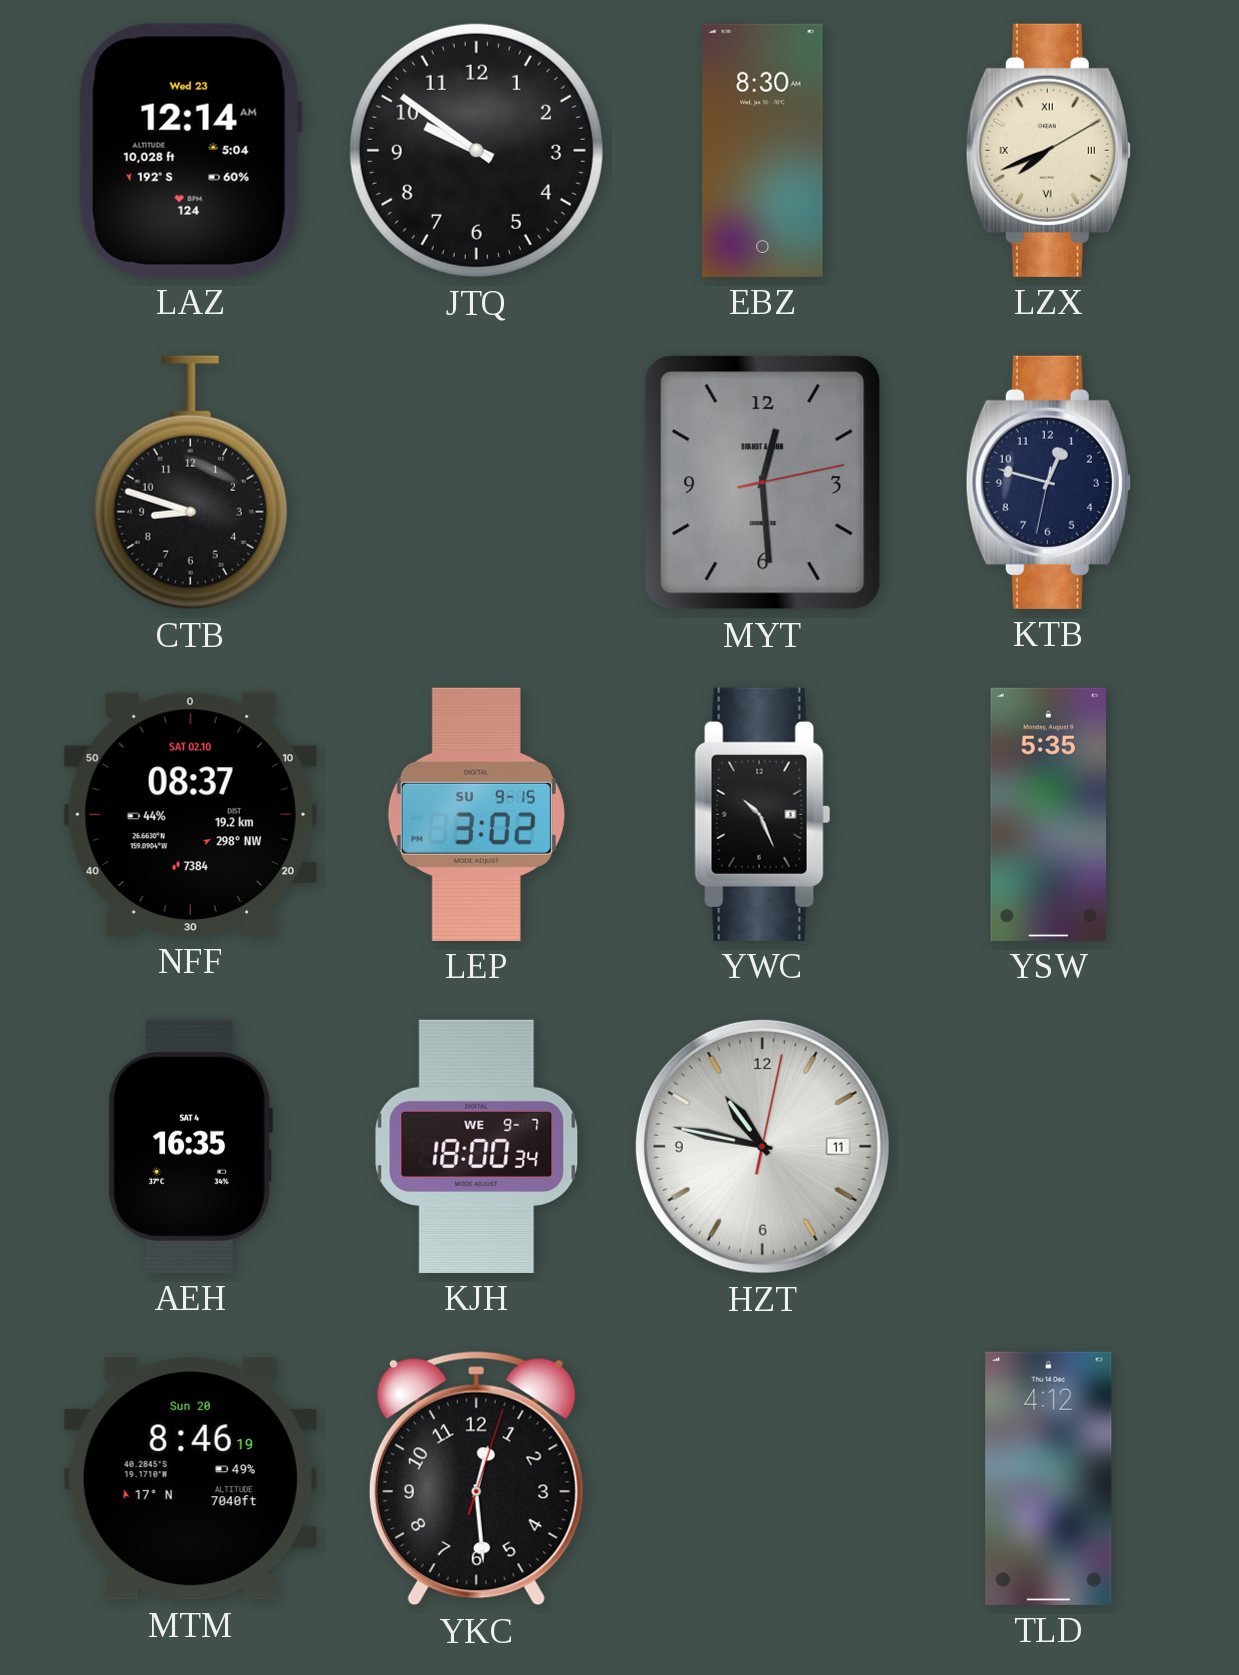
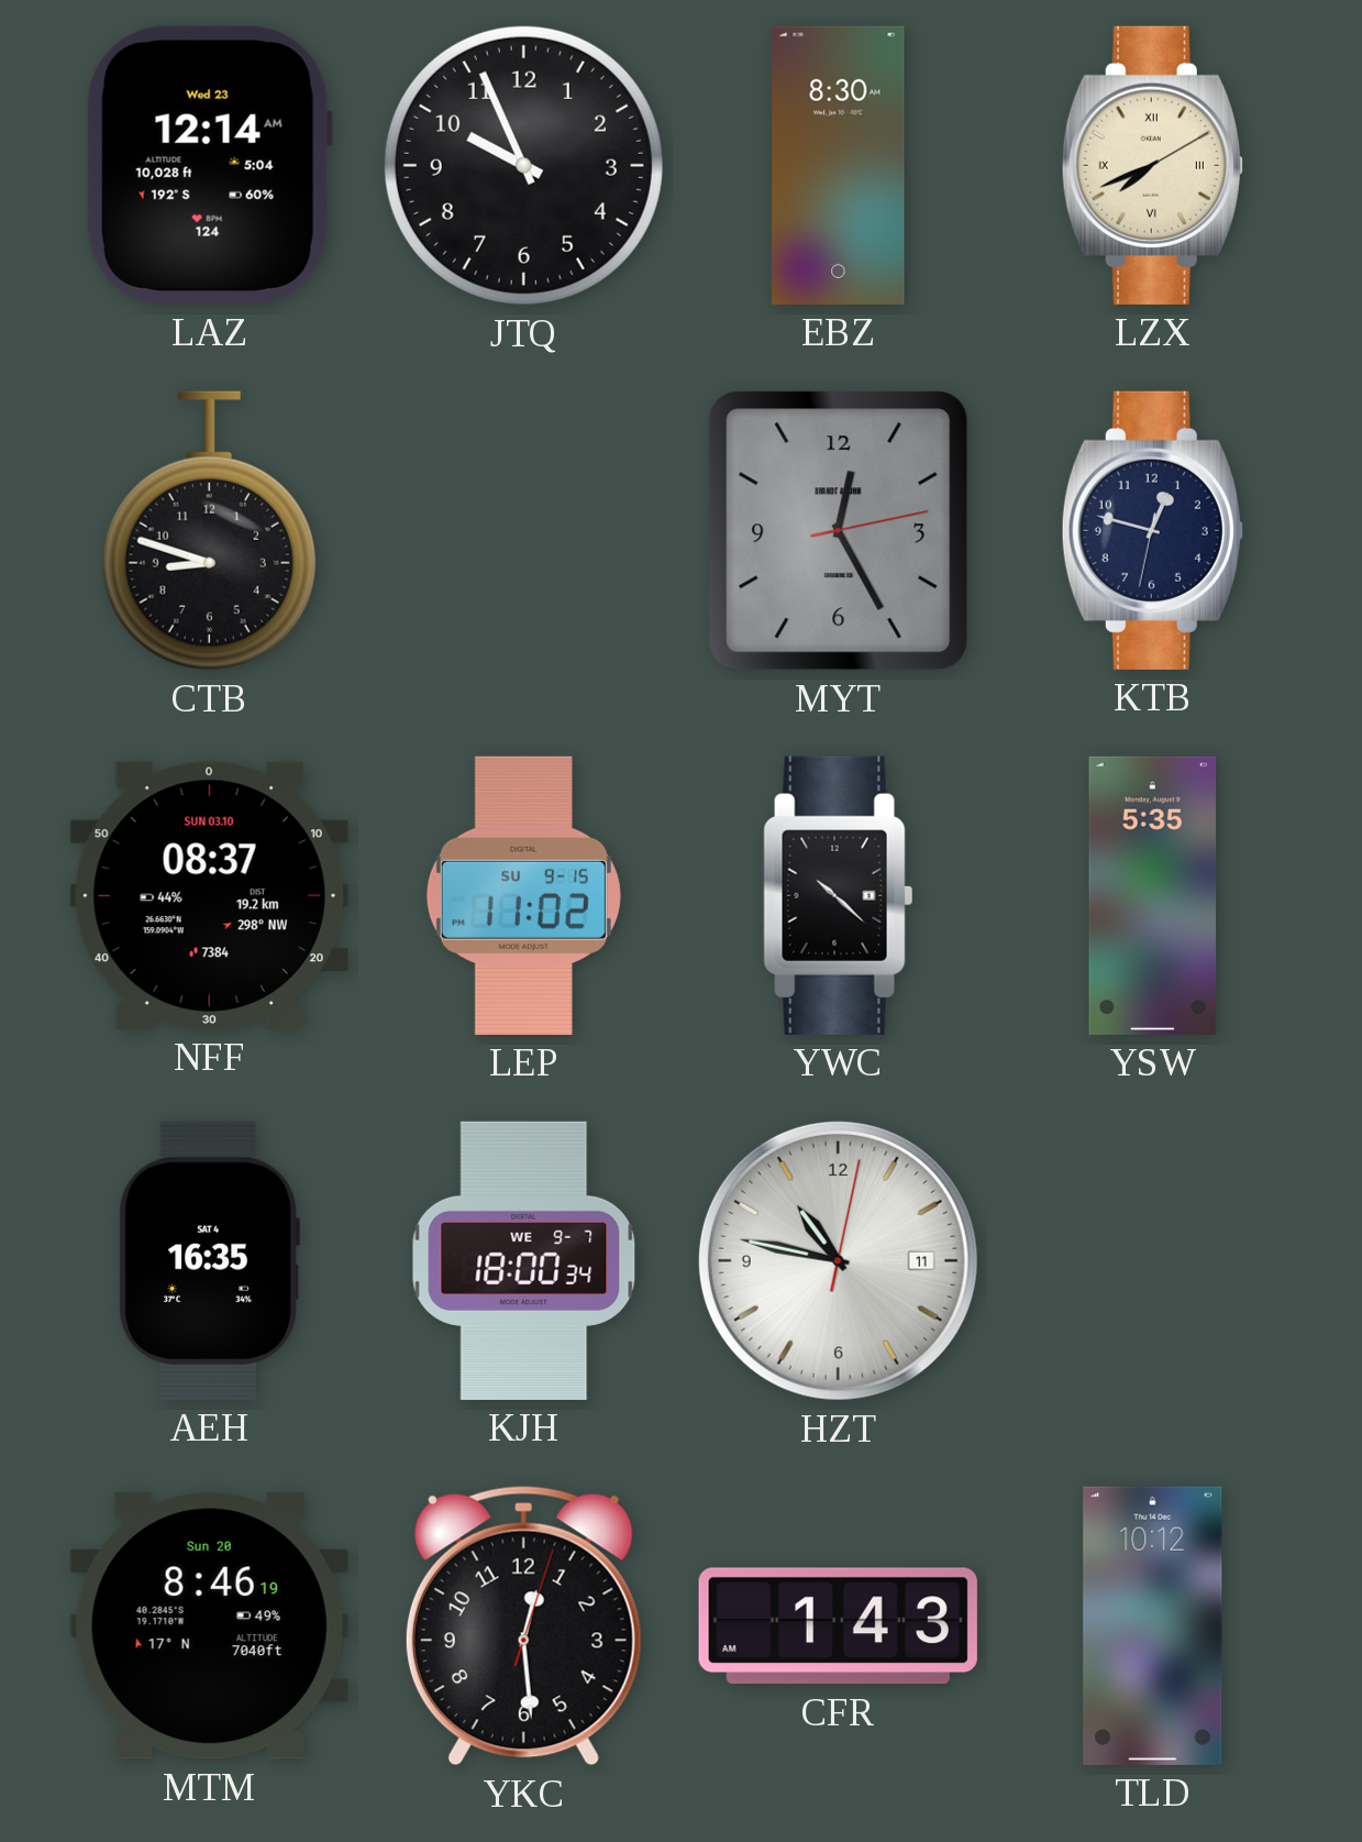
JTQ: 9:51 -> 9:56
MYT: 12:29 -> 12:25
NFF date: SAT 02.10 -> SUN 03.10
LEP: 3:02 -> 11:02
YWC: 10:26 -> 10:22
CFR: none -> 1:43
TLD: 4:12 -> 10:12
